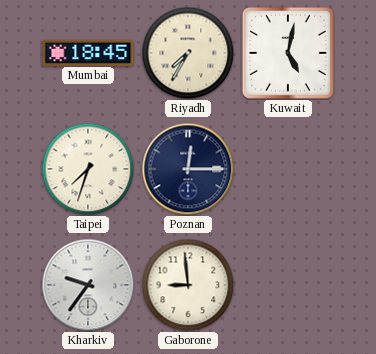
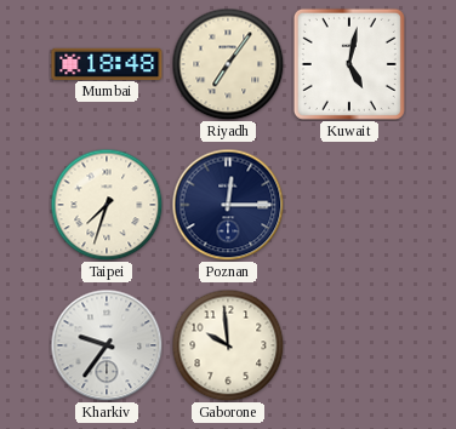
Mumbai: 18:45 -> 18:48
Riyadh: 7:35 -> 7:06
Gaborone: 8:59 -> 9:59
